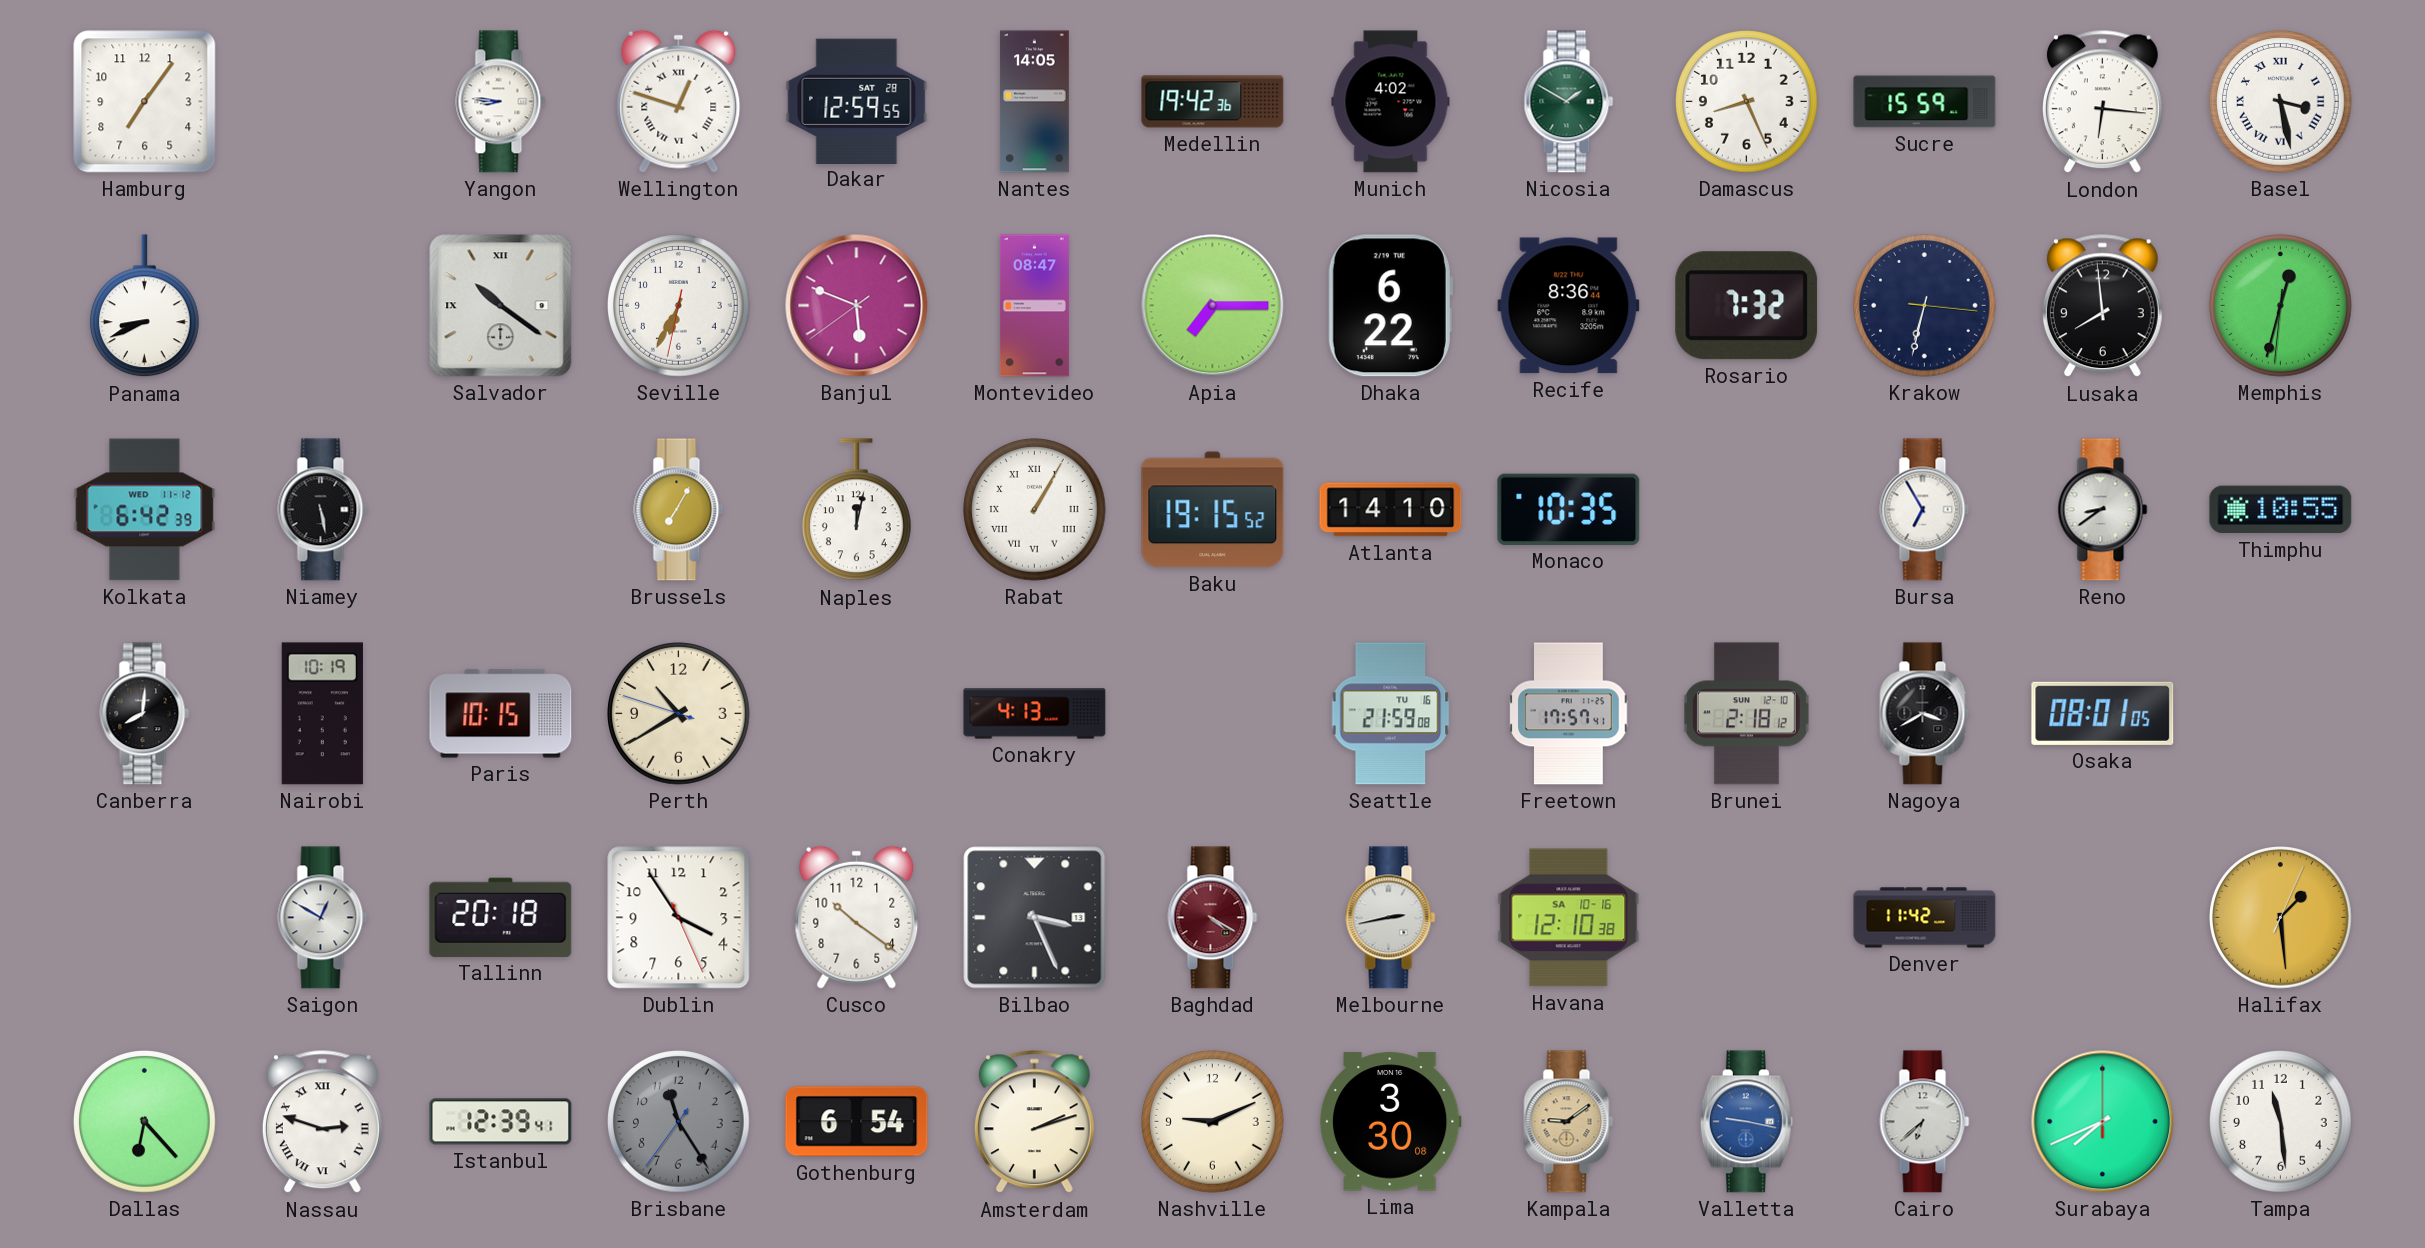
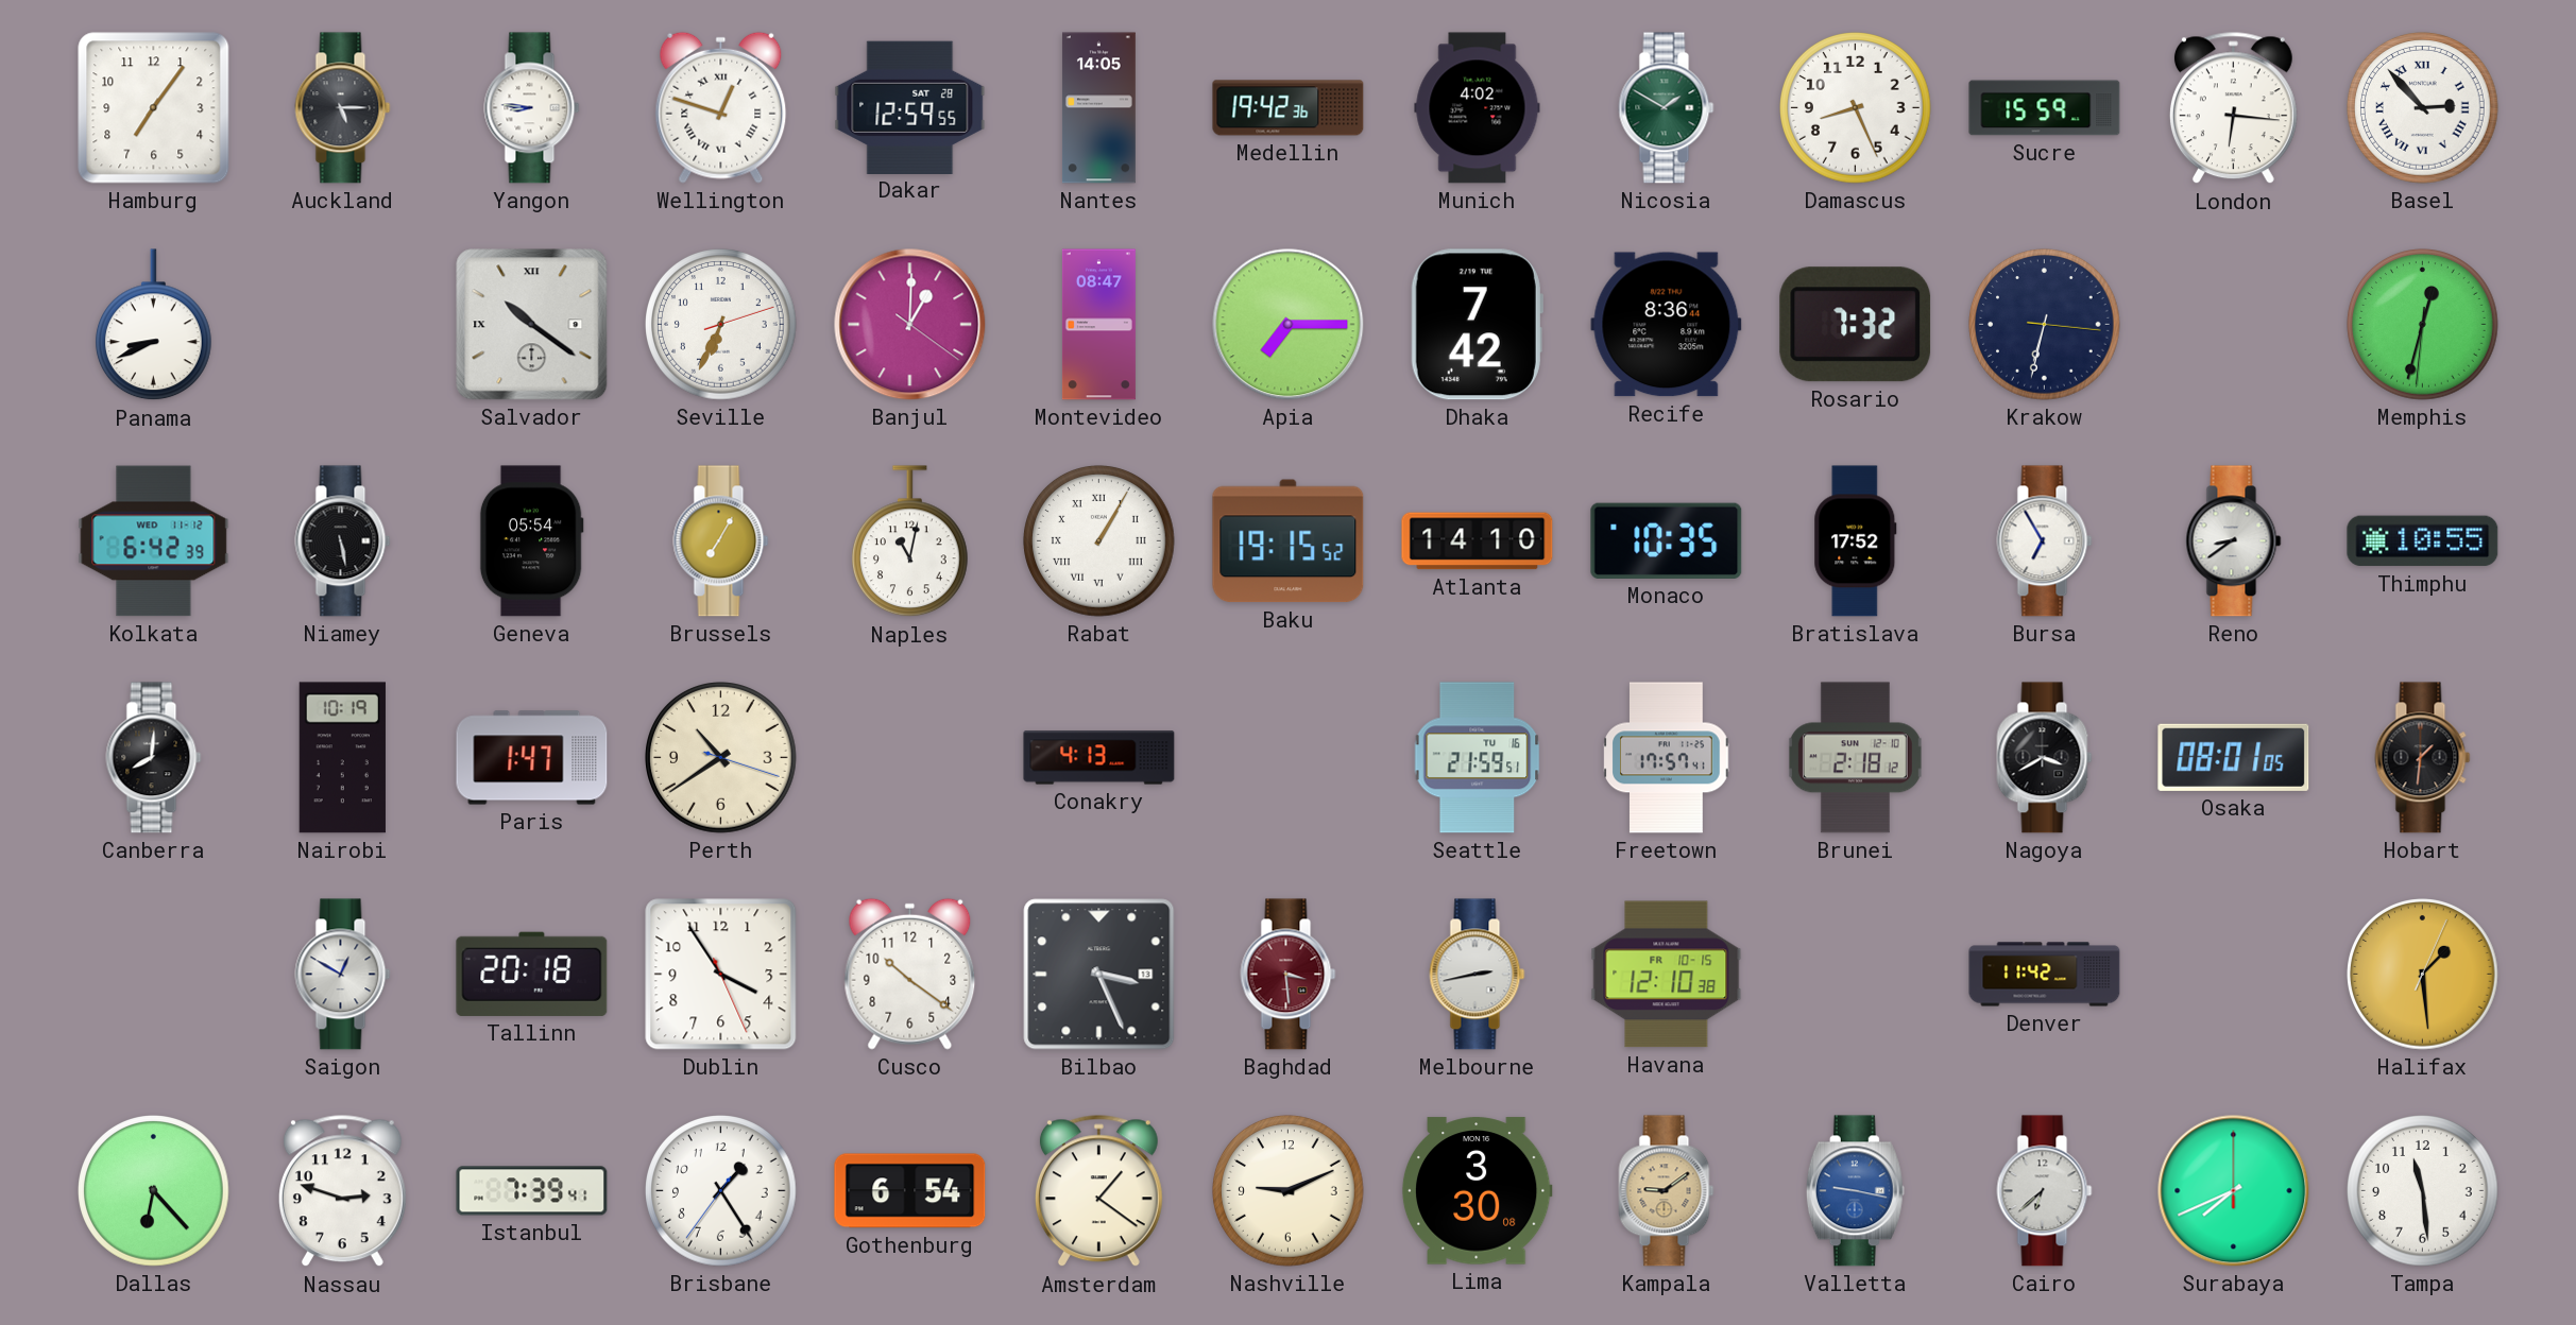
Auckland: none -> 5:15
Basel: 3:28 -> 2:53
Seville: 6:34:32 -> 6:34:12
Banjul: 5:48 -> 1:00
Dhaka: 6:22 -> 7:42
Lusaka: 7:59 -> none
Geneva: none -> 05:54
Naples: 12:02 -> 11:02
Bratislava: none -> 17:52
Paris: 10:15 -> 1:47
Perth: 10:39:48 -> 10:39:18
Seattle: 21:59:08 -> 21:59:51
Hobart: none -> 1:31
Baghdad: 4:20 -> 3:29
Havana date: SA 10-16 -> FR 10-15
Nassau numerals: Roman -> Arabic
Istanbul: 12:39 -> 7:39
Brisbane: 11:24 -> 1:24
Brisbane dial: grey -> white
Amsterdam: 2:12 -> 1:21
